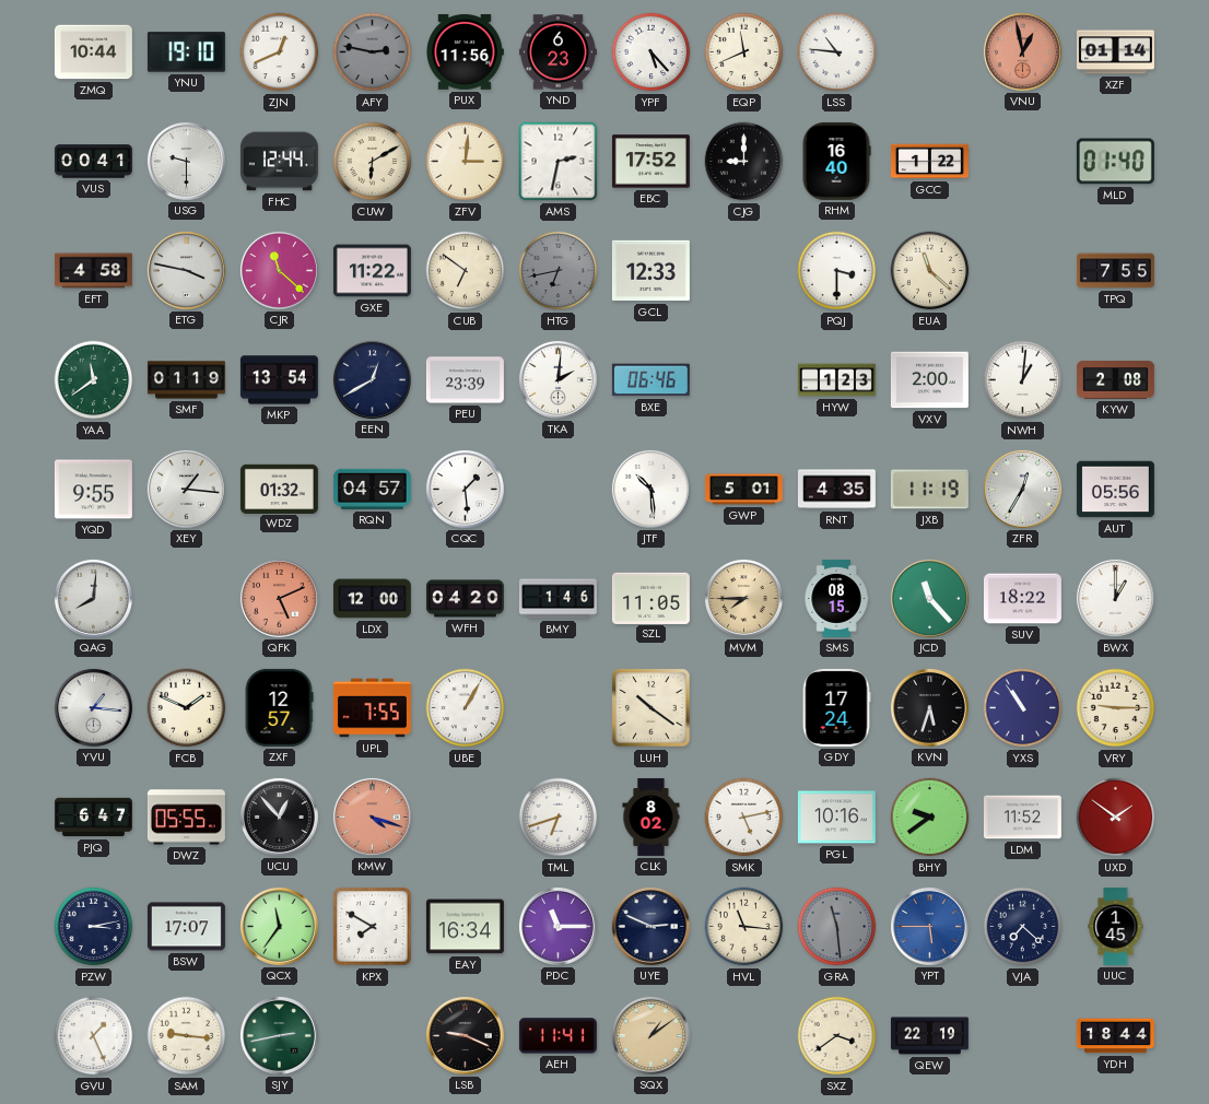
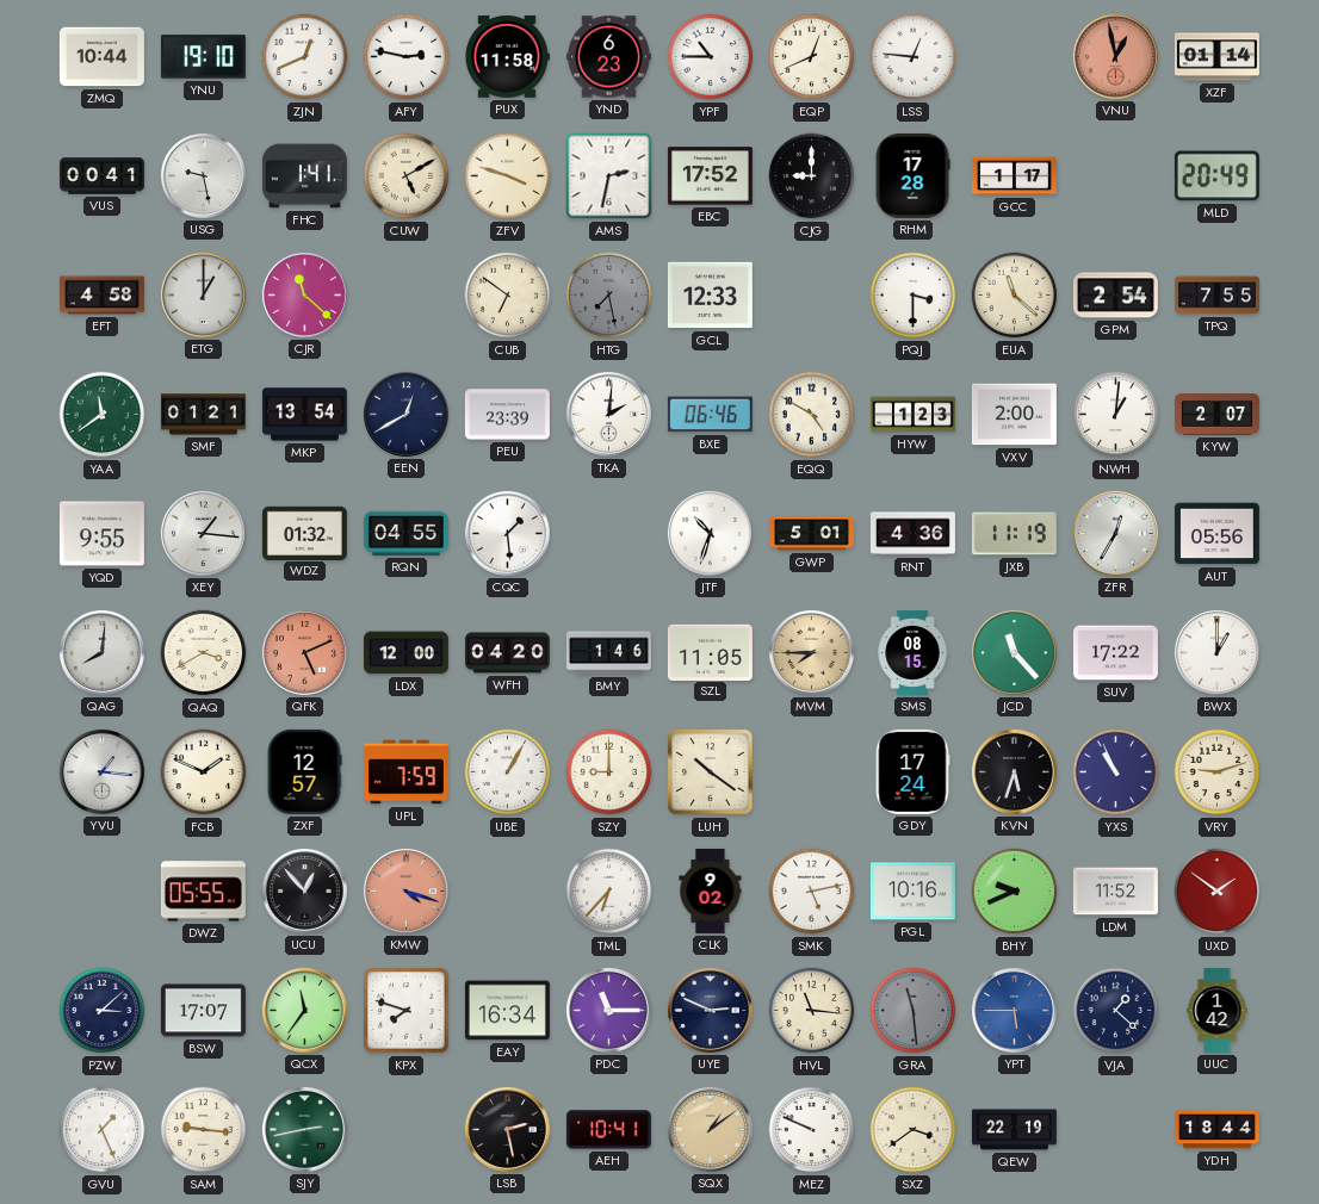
AFY dial: grey -> white
PUX: 11:56 -> 11:58
YPF: 5:23 -> 10:45
EQP: 11:41 -> 12:41
LSS: 10:46 -> 12:46
USG: 9:30 -> 9:28
FHC: 12:44 -> 1:41
CUW: 6:10 -> 5:10
ZFV: 3:01 -> 3:48
RHM: 16:40 -> 17:28
GCC: 1:22 -> 1:17
MLD: 01:40 -> 20:49
ETG: 3:47 -> 1:00
GXE: 11:22 -> none
HTG: 6:43 -> 7:28
GPM: none -> 2:54
SMF: 01:19 -> 01:21
EQQ: none -> 4:50
KYW: 2:08 -> 2:07
RQN: 04:57 -> 04:55
JTF: 10:29 -> 10:33
RNT: 4:35 -> 4:36
QAQ: none -> 3:40
SUV: 18:22 -> 17:22
UPL: 7:55 -> 7:59
SZY: none -> 9:00
YXS: 10:54 -> 10:56
VRY: 9:15 -> 9:12
PJQ: 6:47 -> none
TML: 6:42 -> 6:37
CLK: 8:02 -> 9:02
BHY: 9:39 -> 9:41
PZW: 3:13 -> 3:08
KPX: 7:50 -> 7:48
VJA: 7:22 -> 1:22
UUC: 1:45 -> 1:42
LSB: 9:19 -> 2:28
AEH: 11:41 -> 10:41
MEZ: none -> 9:49
